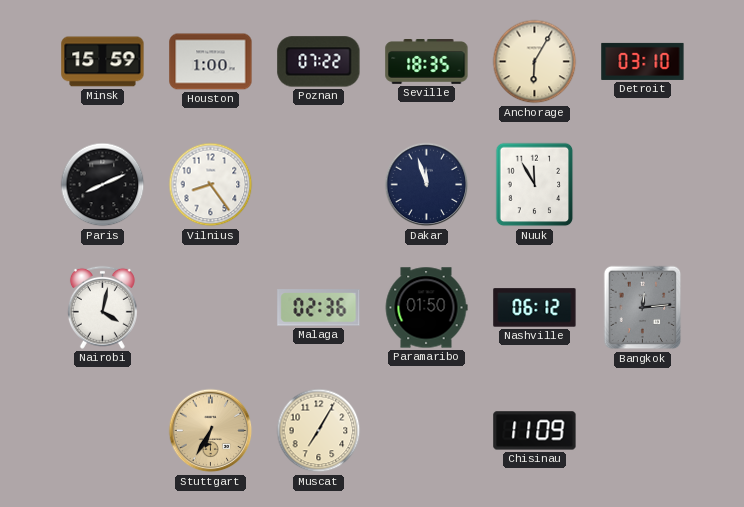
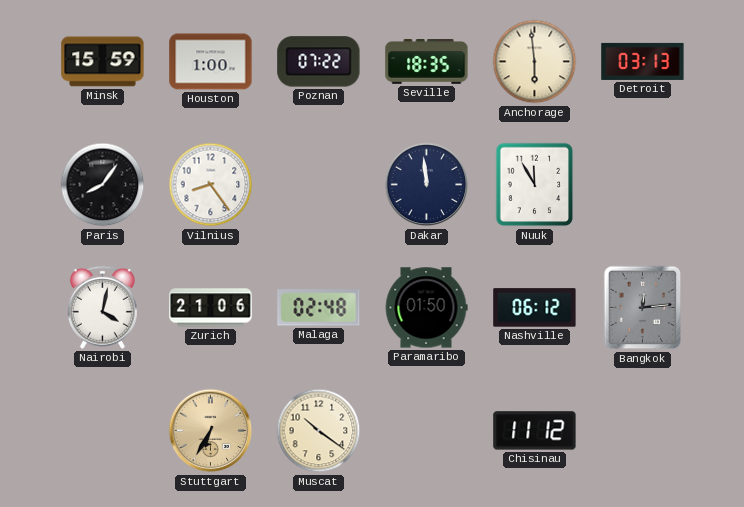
Anchorage: 6:05 -> 5:59
Detroit: 03:10 -> 03:13
Paris: 8:11 -> 8:06
Dakar: 11:57 -> 11:59
Zurich: none -> 21:06
Malaga: 02:36 -> 02:48
Muscat: 7:05 -> 10:21
Chisinau: 11:09 -> 11:12
